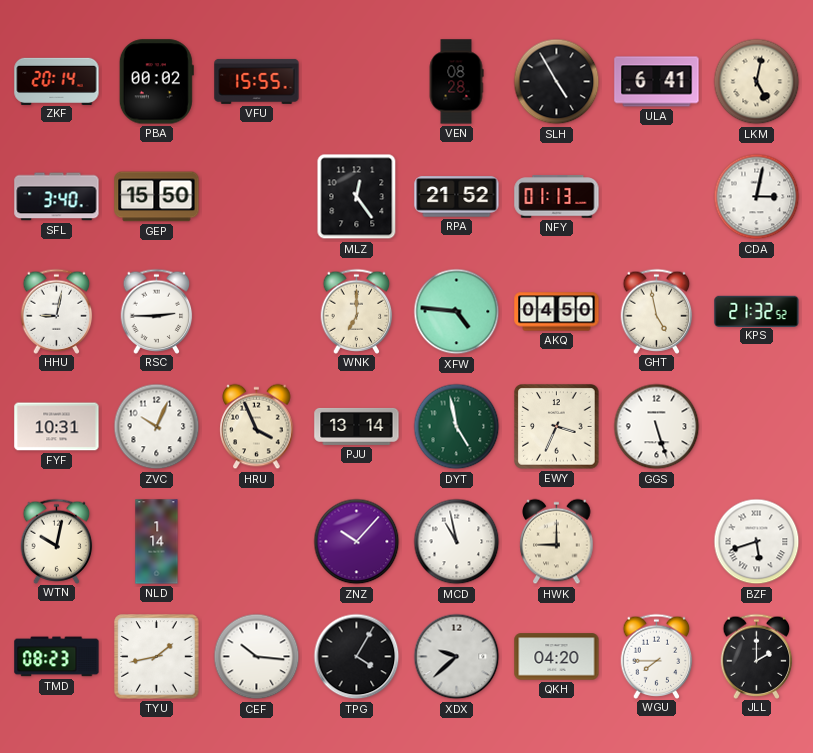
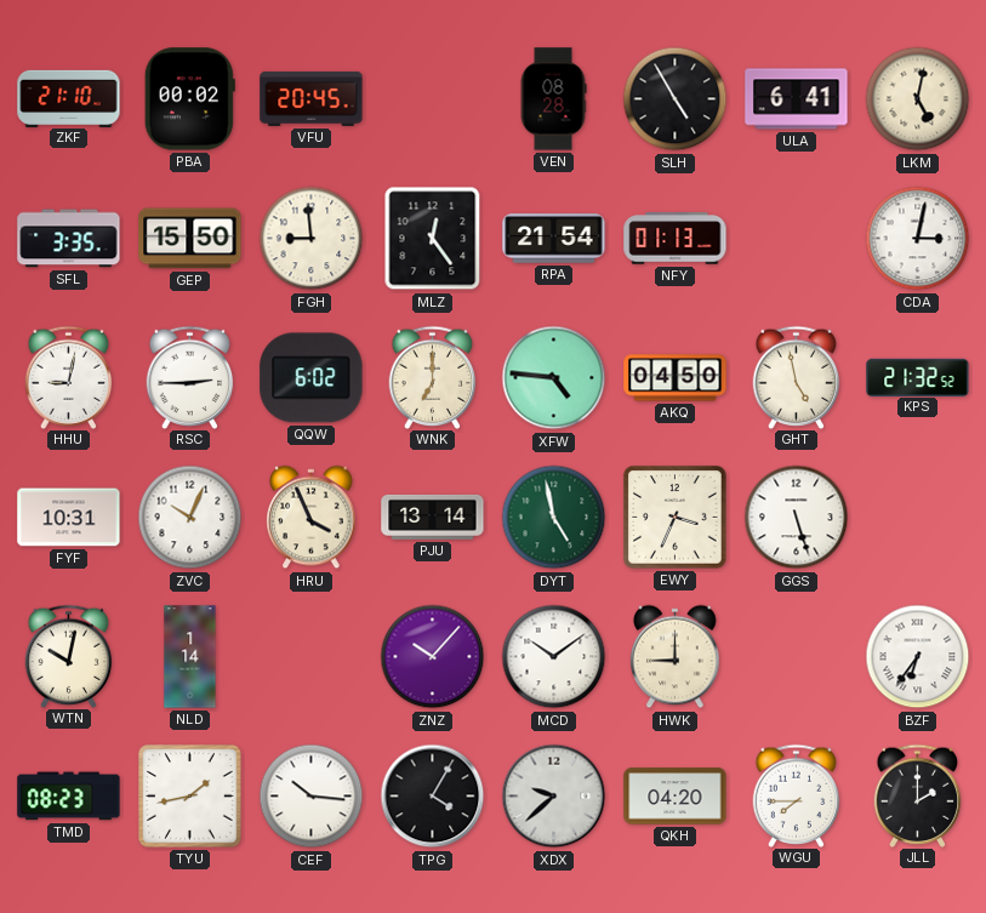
ZKF: 20:14 -> 21:10
VFU: 15:55 -> 20:45
SFL: 3:40 -> 3:35
FGH: none -> 8:59
RPA: 21:52 -> 21:54
QQW: none -> 6:02
MCD: 10:58 -> 10:09
BZF: 5:42 -> 6:36
